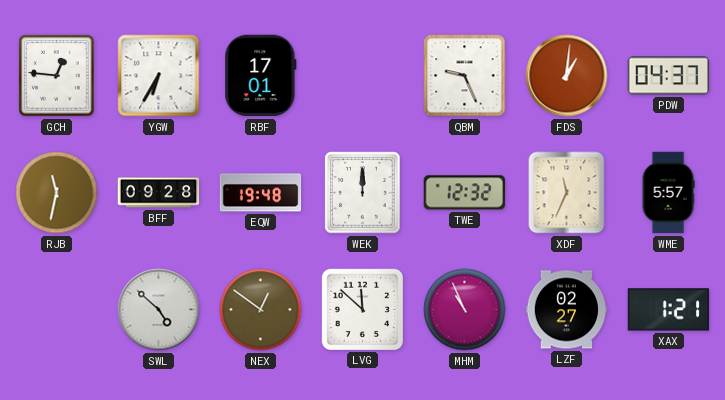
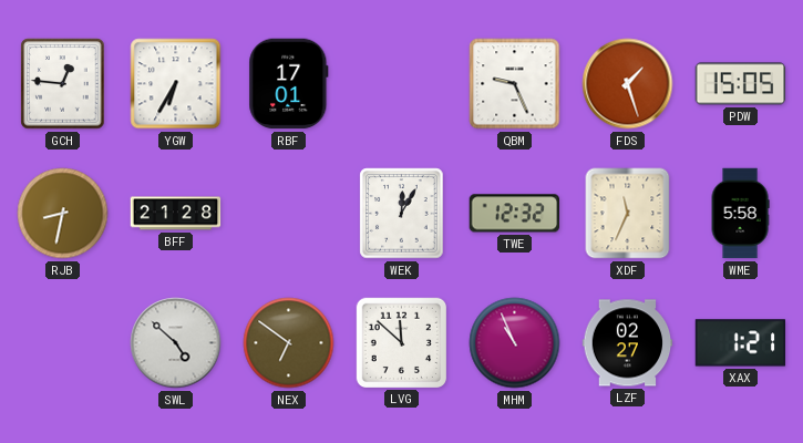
FDS: 1:01 -> 1:27
PDW: 04:37 -> 15:05
RJB: 11:32 -> 8:32
BFF: 09:28 -> 21:28
EQW: 19:48 -> none
WEK: 12:00 -> 12:05
WME: 5:57 -> 5:58
NEX: 12:51 -> 6:51
